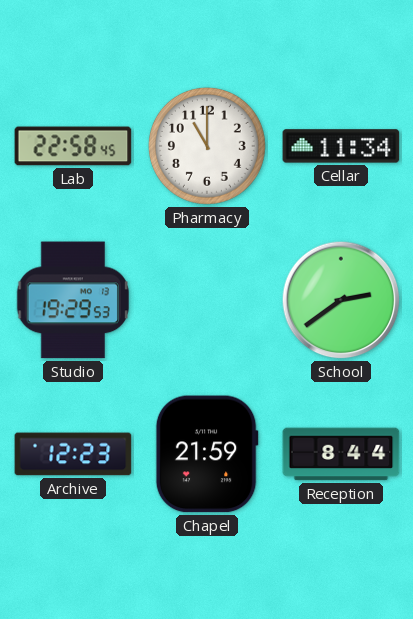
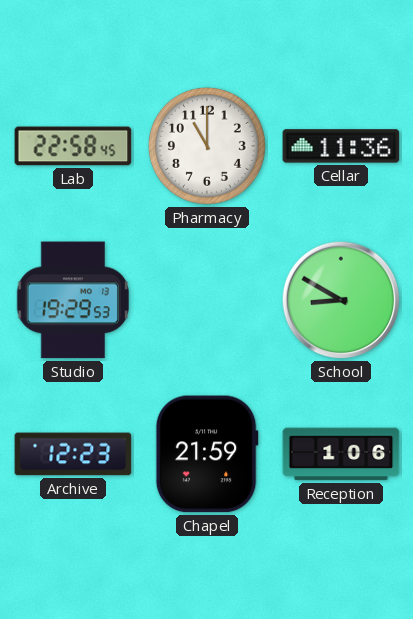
Cellar: 11:34 -> 11:36
School: 2:39 -> 8:50
Reception: 8:44 -> 1:06
